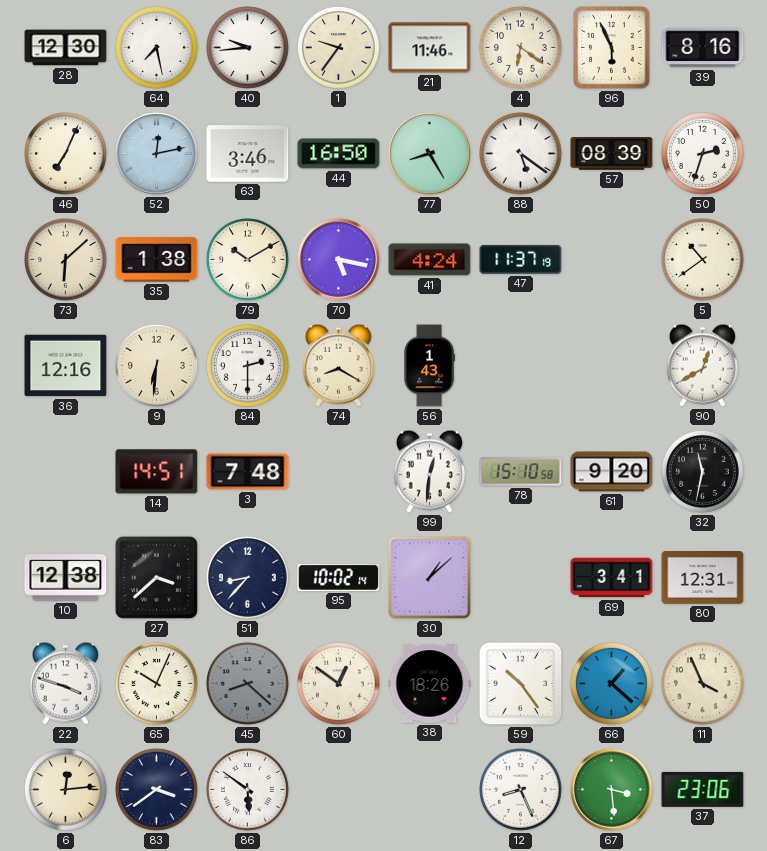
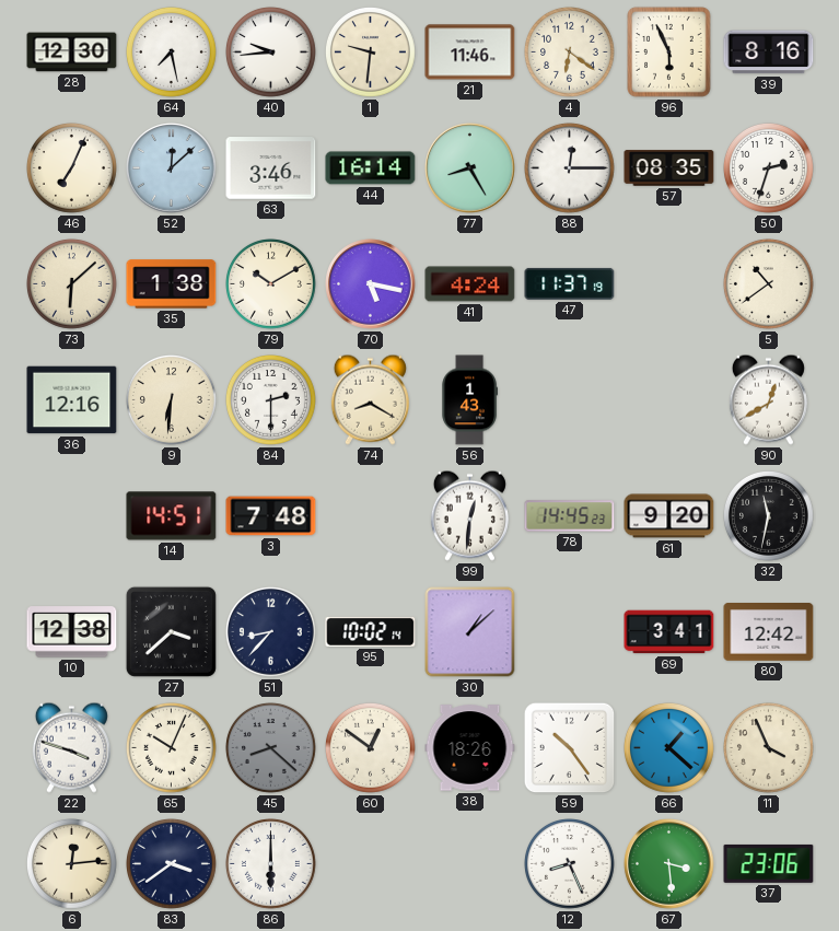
1: 9:36 -> 9:31
52: 12:13 -> 12:08
44: 16:50 -> 16:14
88: 5:21 -> 12:15
57: 08:39 -> 08:35
78: 15:10 -> 14:45
80: 12:31 -> 12:42
86: 5:51 -> 6:00
